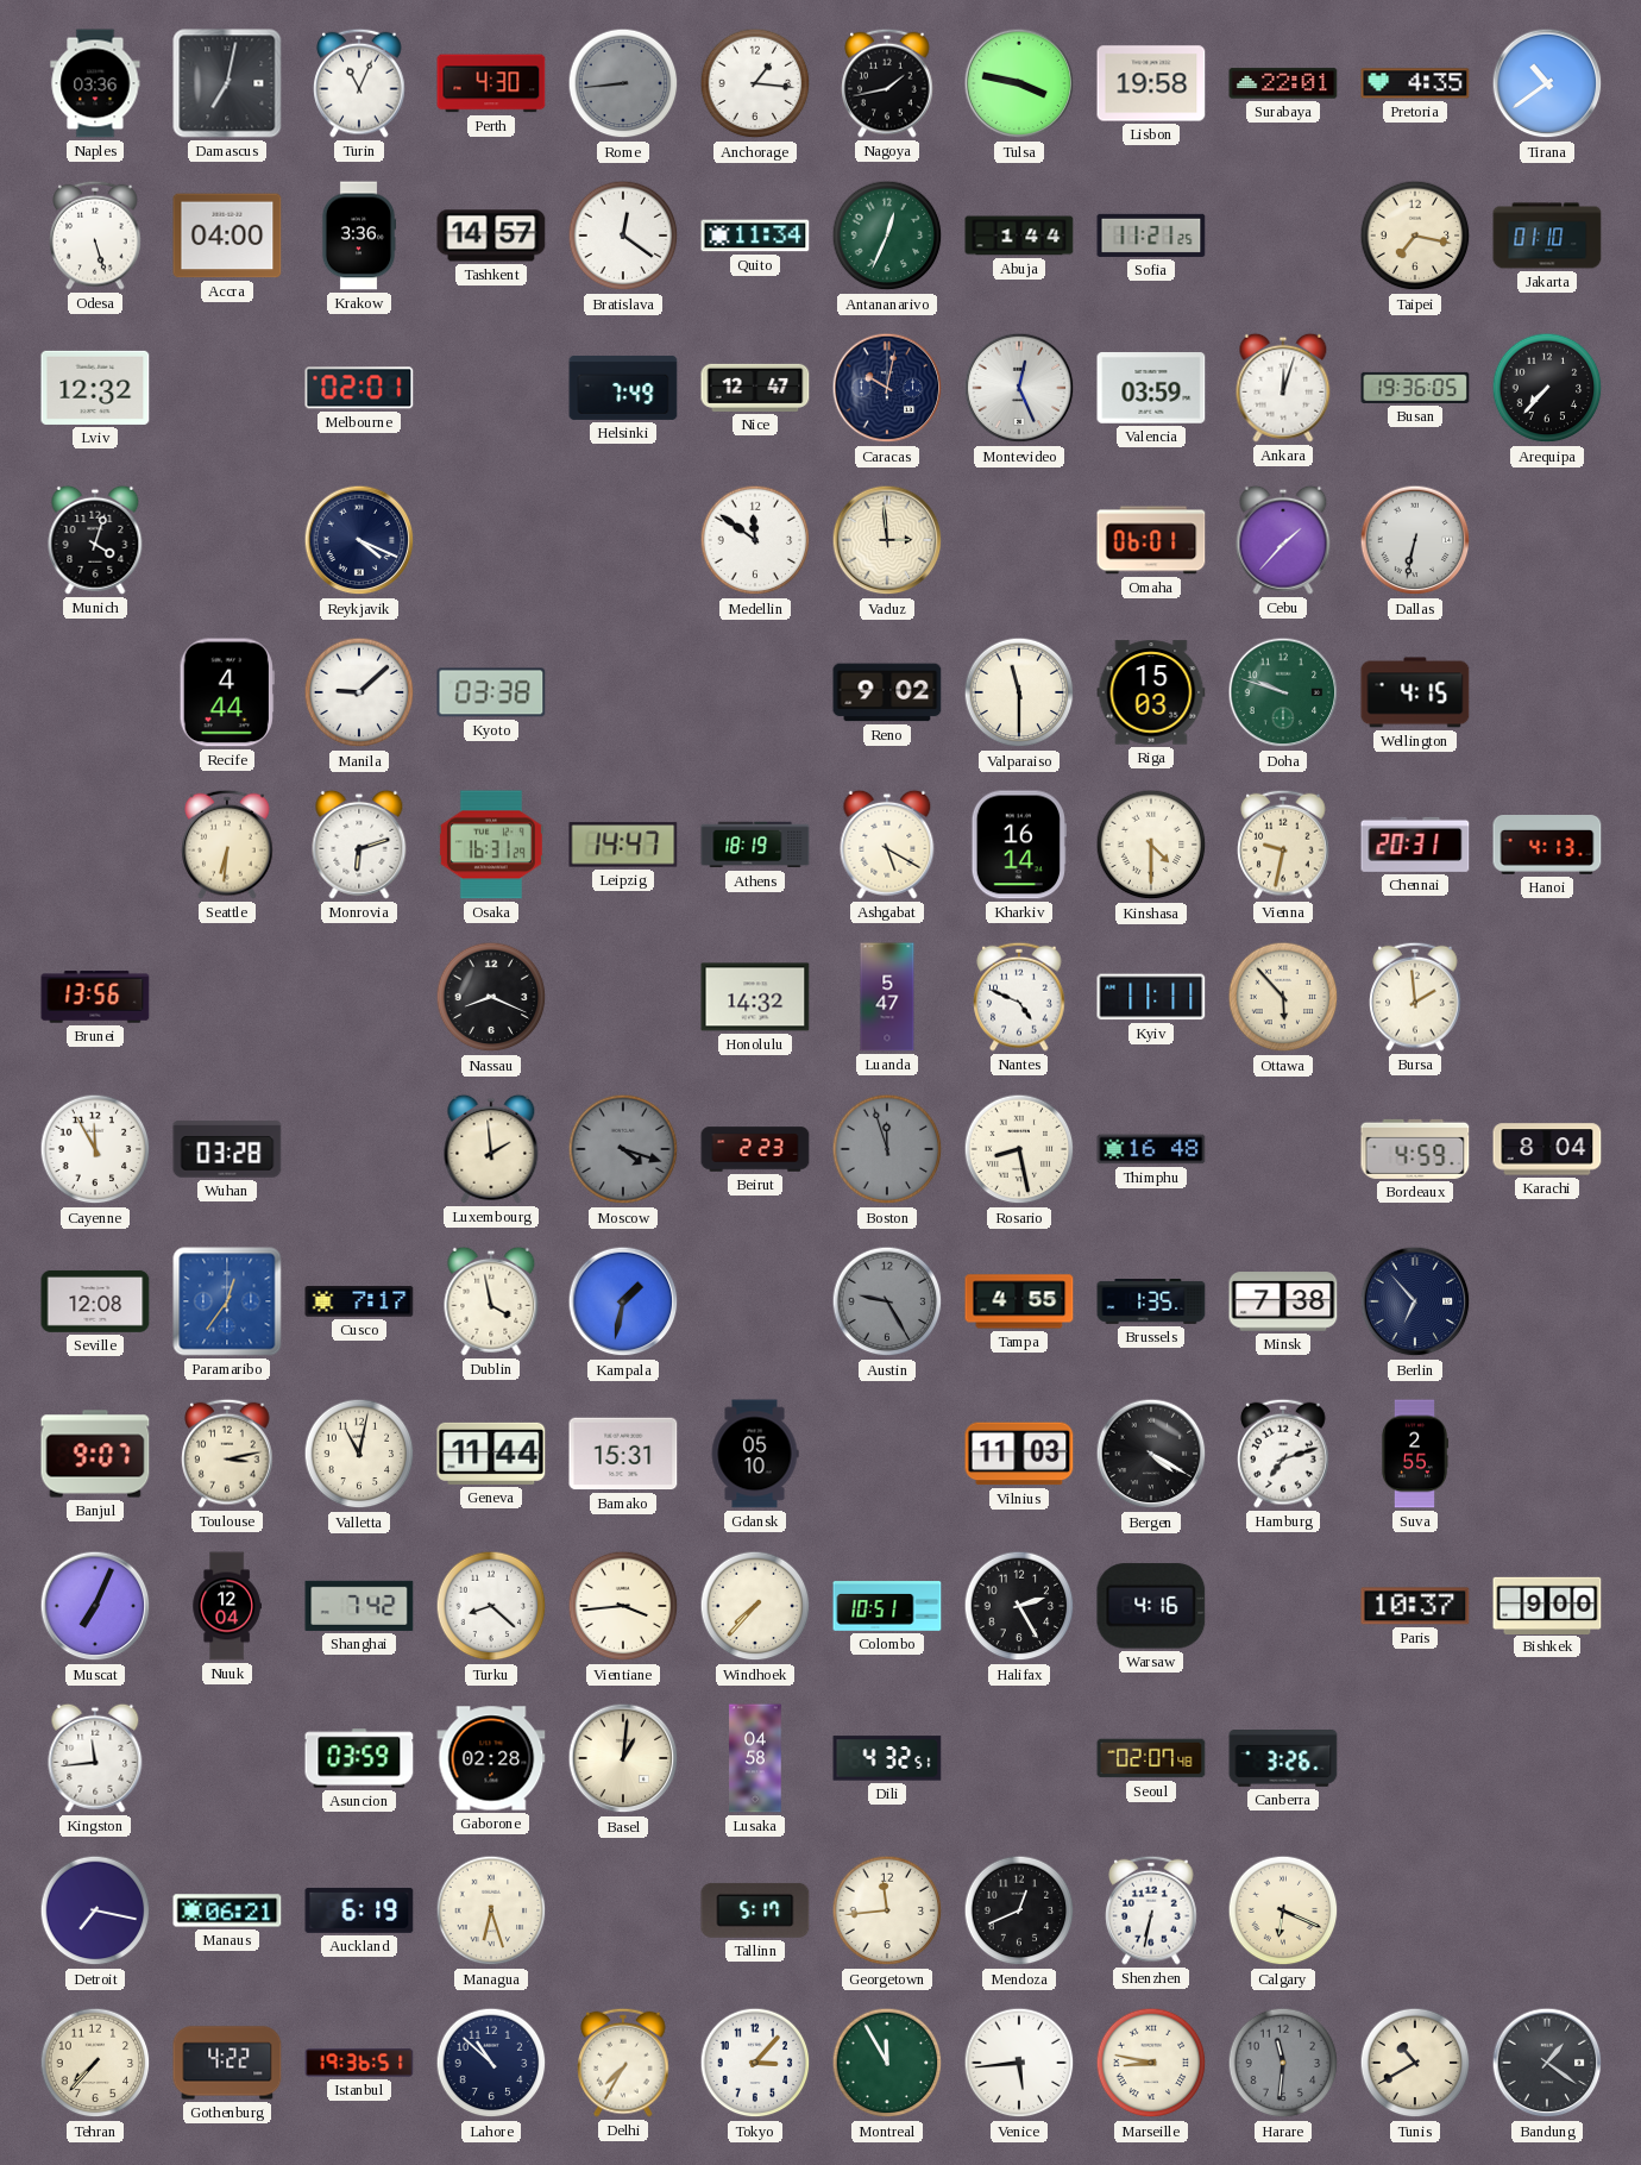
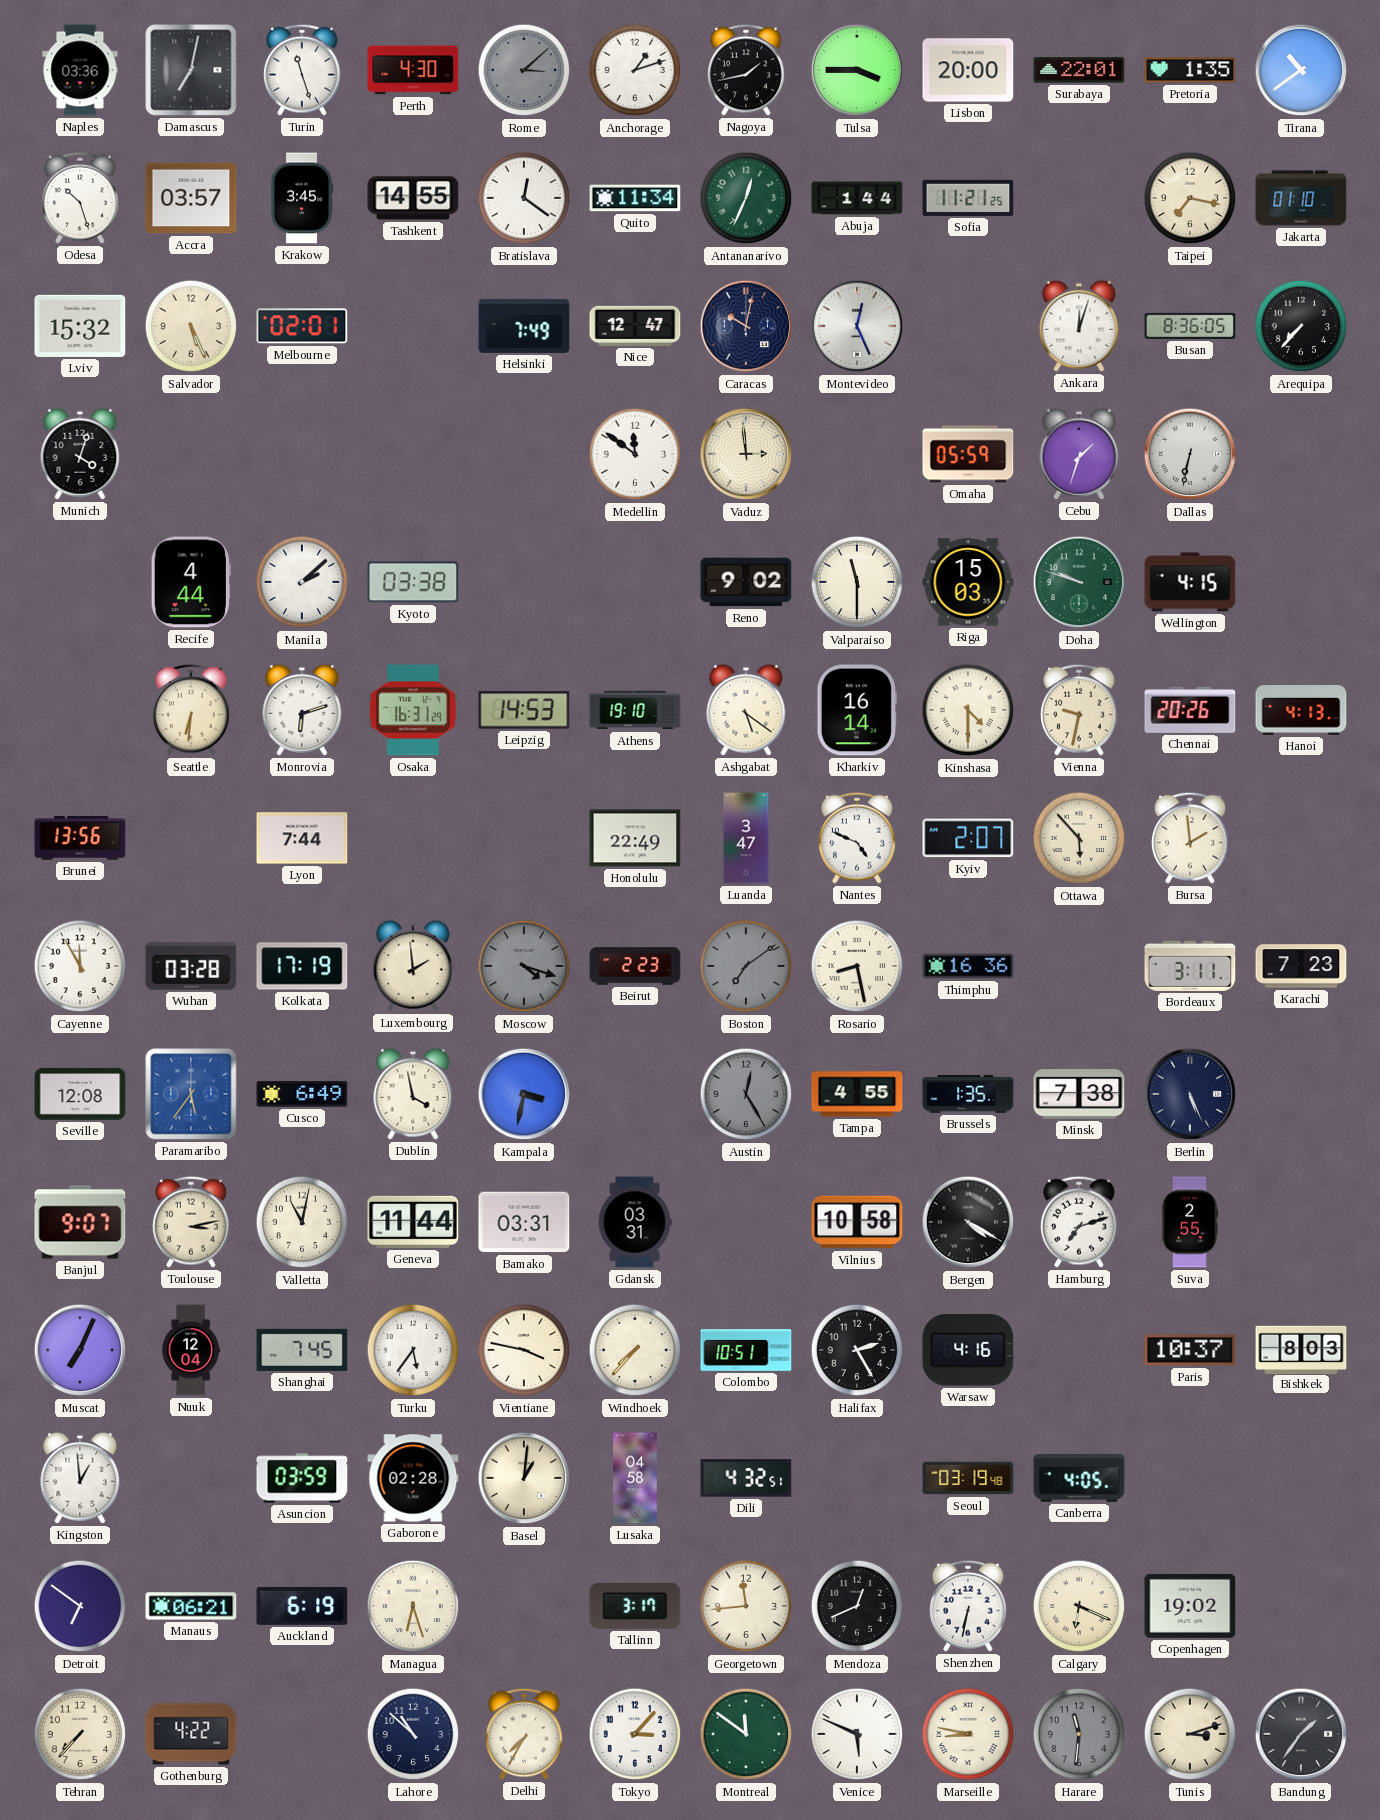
Turin: 11:04 -> 11:27
Rome: 8:44 -> 3:08
Anchorage: 1:16 -> 1:12
Tulsa: 3:47 -> 3:45
Lisbon: 19:58 -> 20:00
Pretoria: 4:35 -> 1:35
Odesa: 5:27 -> 10:27
Accra: 04:00 -> 03:57
Krakow: 3:36 -> 3:45
Tashkent: 14:57 -> 14:55
Lviv: 12:32 -> 15:32
Salvador: none -> 5:26
Valencia: 03:59 -> none
Busan: 19:36 -> 8:36
Reykjavik: 4:19 -> none
Omaha: 06:01 -> 05:59
Cebu: 1:37 -> 1:33
Manila: 9:08 -> 2:08
Leipzig: 14:47 -> 14:53
Athens: 18:19 -> 19:10
Ashgabat: 5:20 -> 5:21
Chennai: 20:31 -> 20:26
Lyon: none -> 7:44
Nassau: 8:19 -> none
Honolulu: 14:32 -> 22:49
Luanda: 5:47 -> 3:47
Kyiv: 11:11 -> 2:07
Kolkata: none -> 17:19
Boston: 11:57 -> 7:09
Thimphu: 16:48 -> 16:36
Bordeaux: 4:59 -> 3:11
Karachi: 8:04 -> 7:23
Paramaribo: 12:36 -> 5:36
Cusco: 7:17 -> 6:49
Kampala: 1:32 -> 3:32
Austin: 9:25 -> 12:25
Berlin: 6:53 -> 5:26
Bamako: 15:31 -> 03:31
Gdansk: 05:10 -> 03:31
Vilnius: 11:03 -> 10:58
Shanghai: 7:42 -> 7:45
Turku: 8:22 -> 5:36
Vientiane: 3:44 -> 3:47
Bishkek: 9:00 -> 8:03
Kingston: 11:44 -> 12:59
Seoul: 02:07 -> 03:19
Canberra: 3:26 -> 4:05
Detroit: 7:17 -> 6:51
Tallinn: 5:17 -> 3:17
Copenhagen: none -> 19:02
Istanbul: 19:36 -> none
Montreal: 11:55 -> 11:51
Venice: 5:44 -> 5:49
Tunis: 10:40 -> 3:12
Bandung: 1:21 -> 1:36
